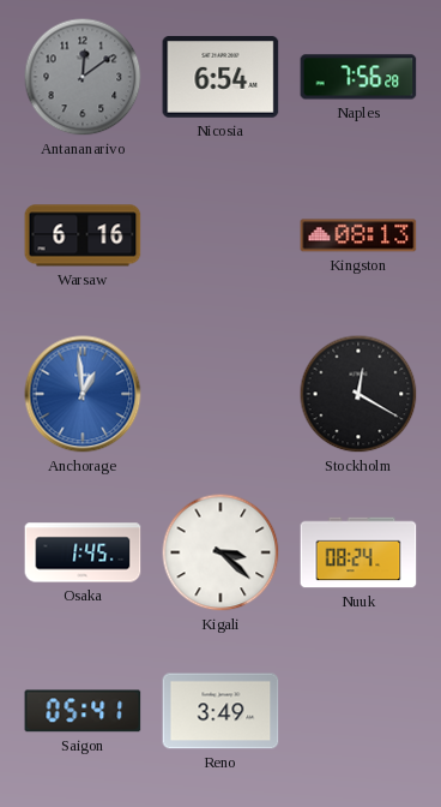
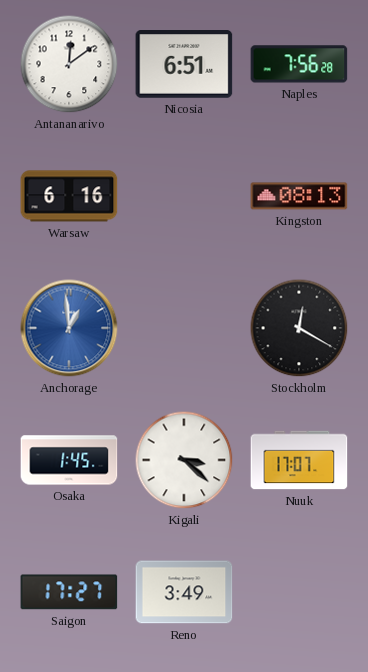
Antananarivo dial: grey -> white
Nicosia: 6:54 -> 6:51
Nuuk: 08:24 -> 17:07
Saigon: 05:41 -> 17:27
